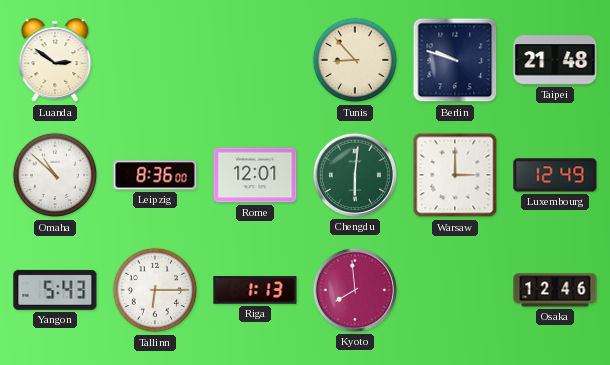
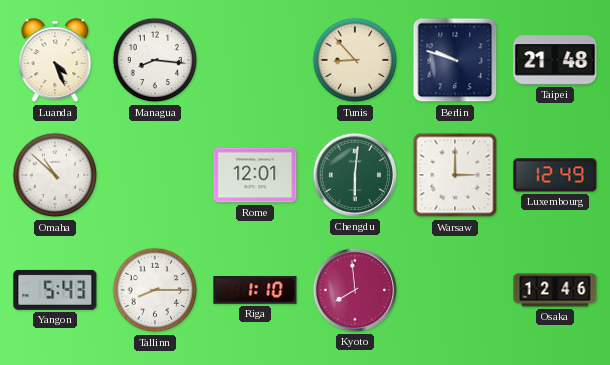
Luanda: 2:51 -> 4:26
Managua: none -> 8:16
Leipzig: 8:36 -> none
Tallinn: 6:15 -> 8:15
Riga: 1:13 -> 1:10
